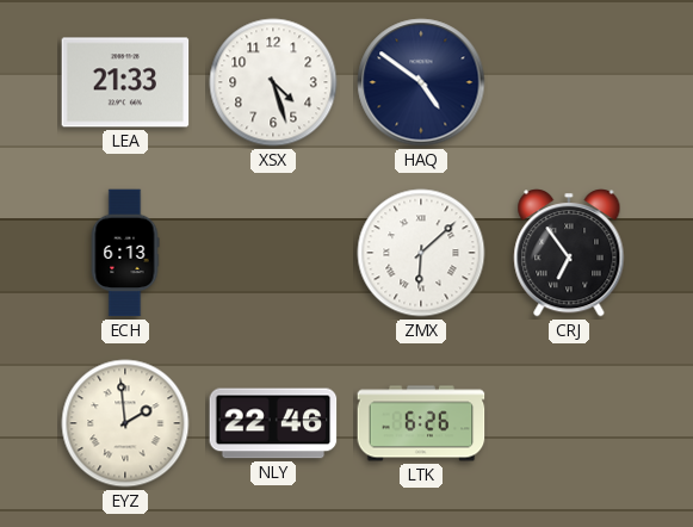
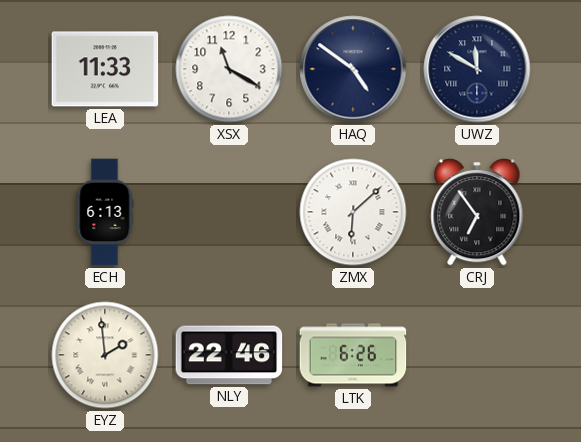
LEA: 21:33 -> 11:33
XSX: 4:27 -> 11:20
UWZ: none -> 11:50
